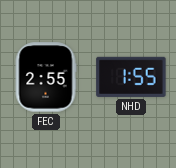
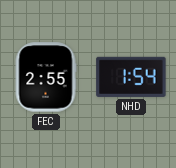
NHD: 1:55 -> 1:54
